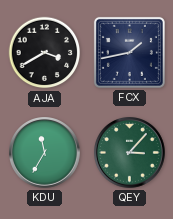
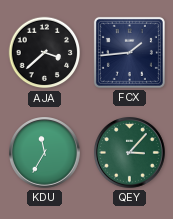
AJA: 3:40 -> 3:38
FCX: 1:43 -> 1:44
